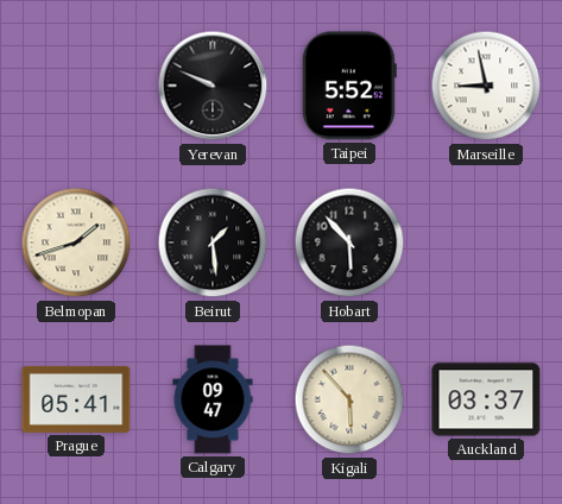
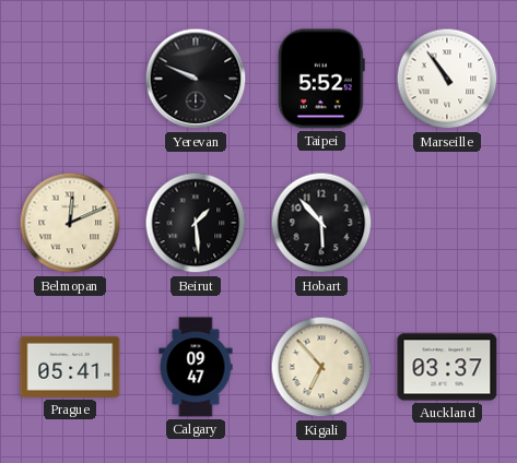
Marseille: 8:58 -> 10:54
Belmopan: 1:42 -> 12:11
Kigali: 5:53 -> 6:53
